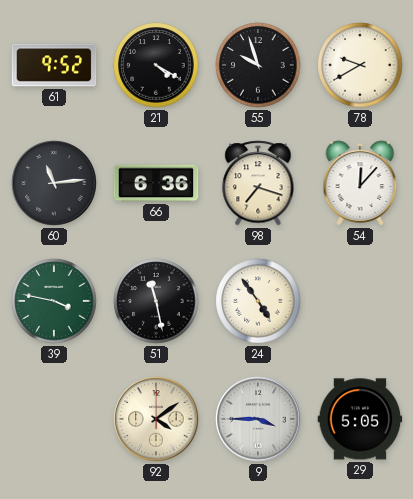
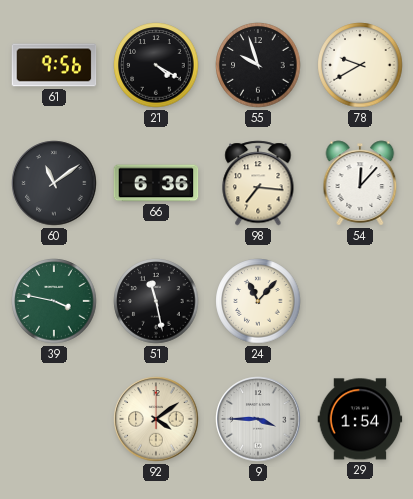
61: 9:52 -> 9:56
60: 11:14 -> 11:09
98: 7:18 -> 7:16
24: 4:54 -> 11:07
29: 5:05 -> 1:54
